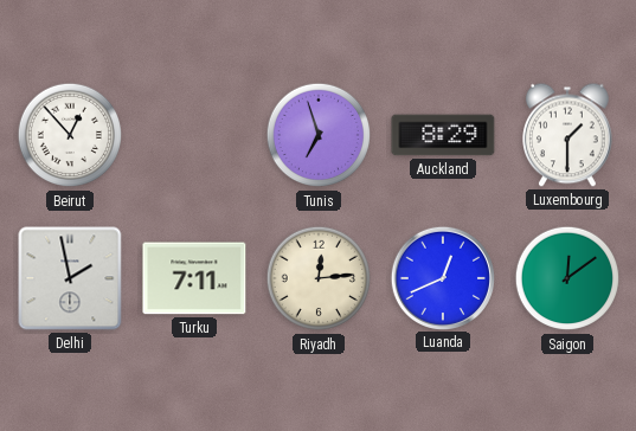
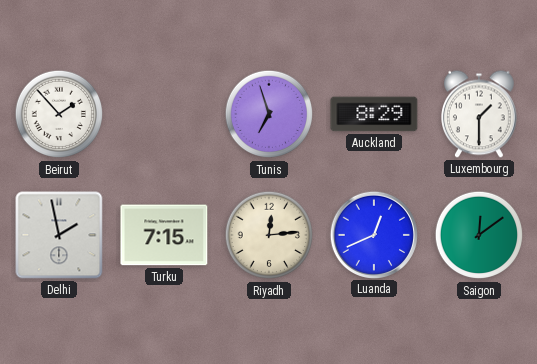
Beirut: 12:53 -> 1:53
Turku: 7:11 -> 7:15
